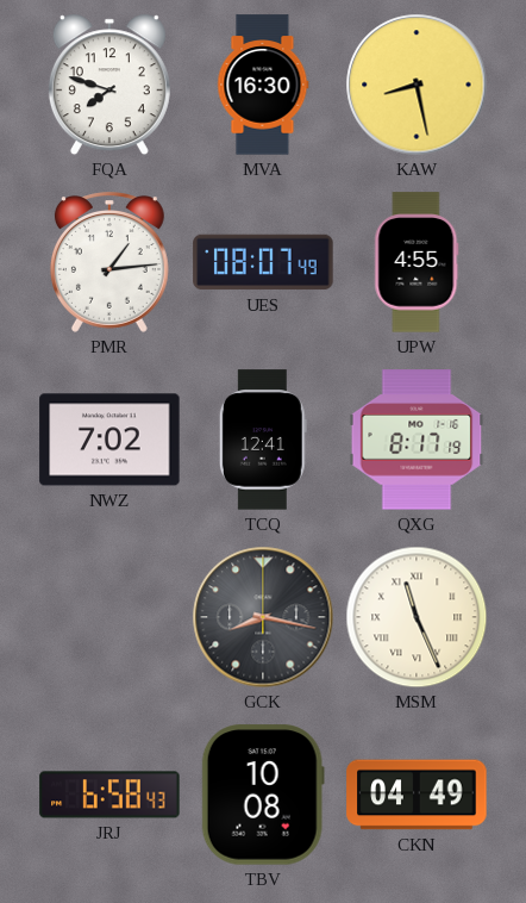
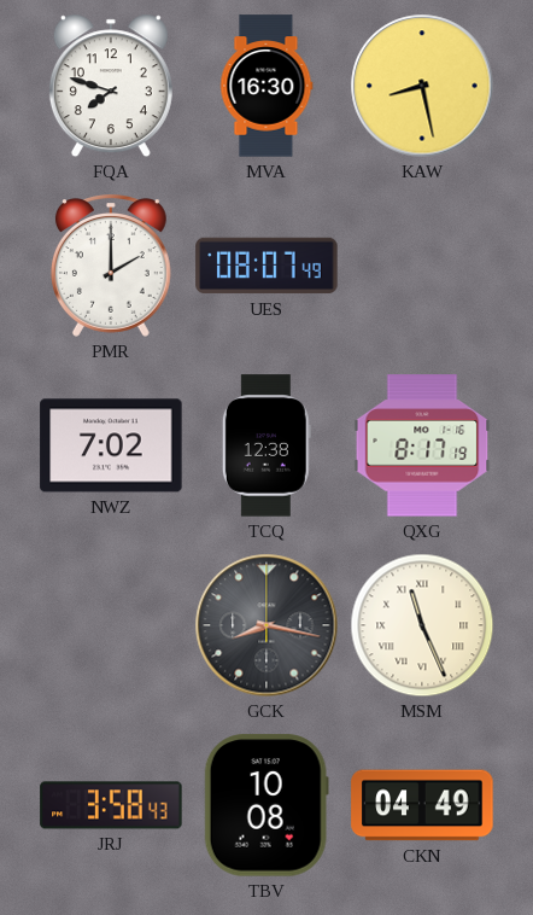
PMR: 1:14 -> 2:00
UPW: 4:55 -> none
TCQ: 12:41 -> 12:38
JRJ: 6:58 -> 3:58
